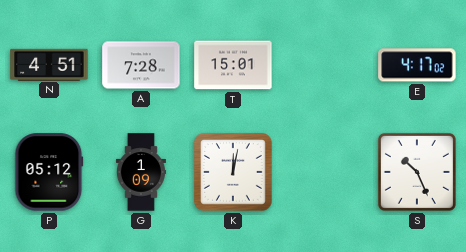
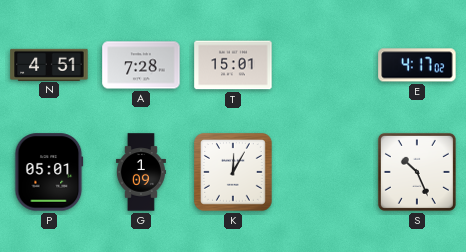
P: 05:12 -> 05:01
K: 12:02 -> 12:05
